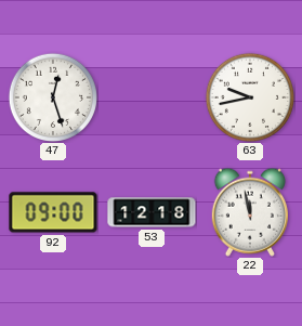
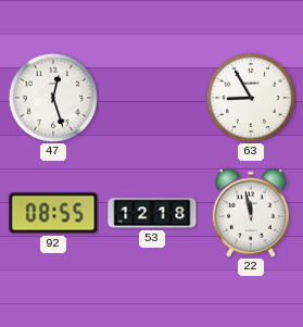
63: 9:43 -> 8:55
92: 09:00 -> 08:55
